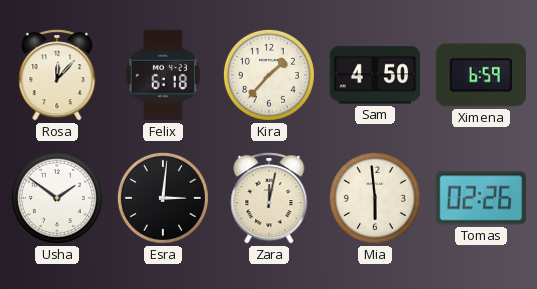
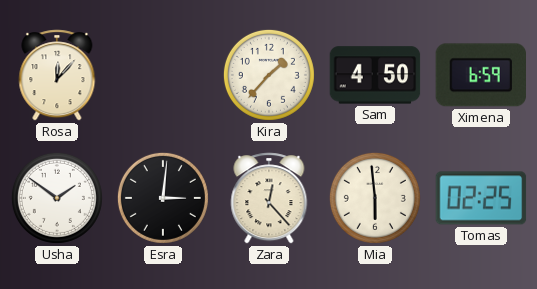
Felix: 6:18 -> none
Zara: 12:02 -> 12:23
Tomas: 02:26 -> 02:25
